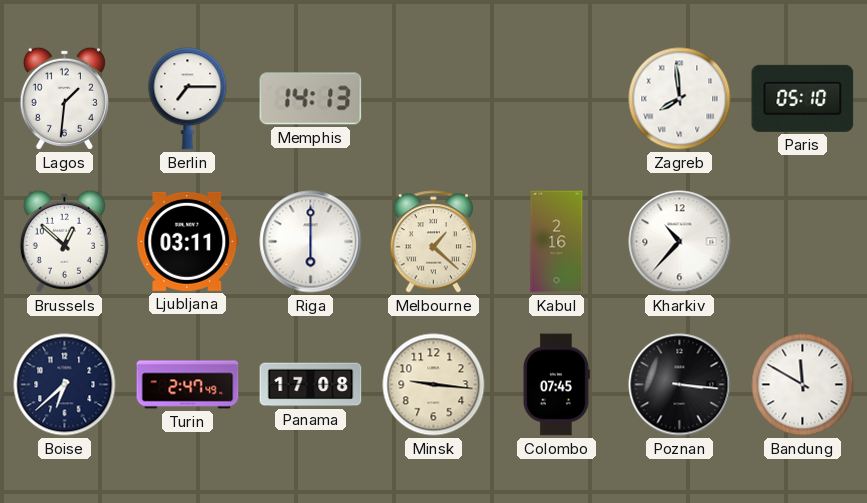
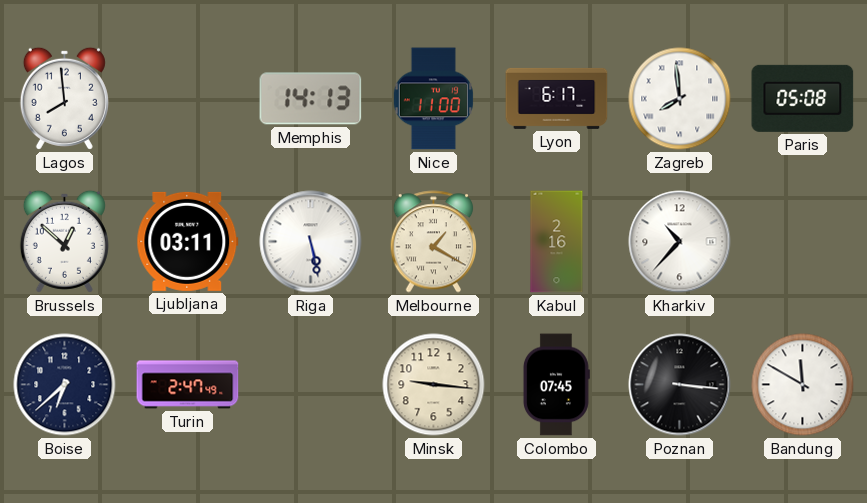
Lagos: 1:31 -> 7:59
Berlin: 7:15 -> none
Nice: none -> 11:00
Lyon: none -> 6:17
Paris: 05:10 -> 05:08
Riga: 6:00 -> 5:28
Melbourne: 1:22 -> 1:20
Panama: 17:08 -> none
